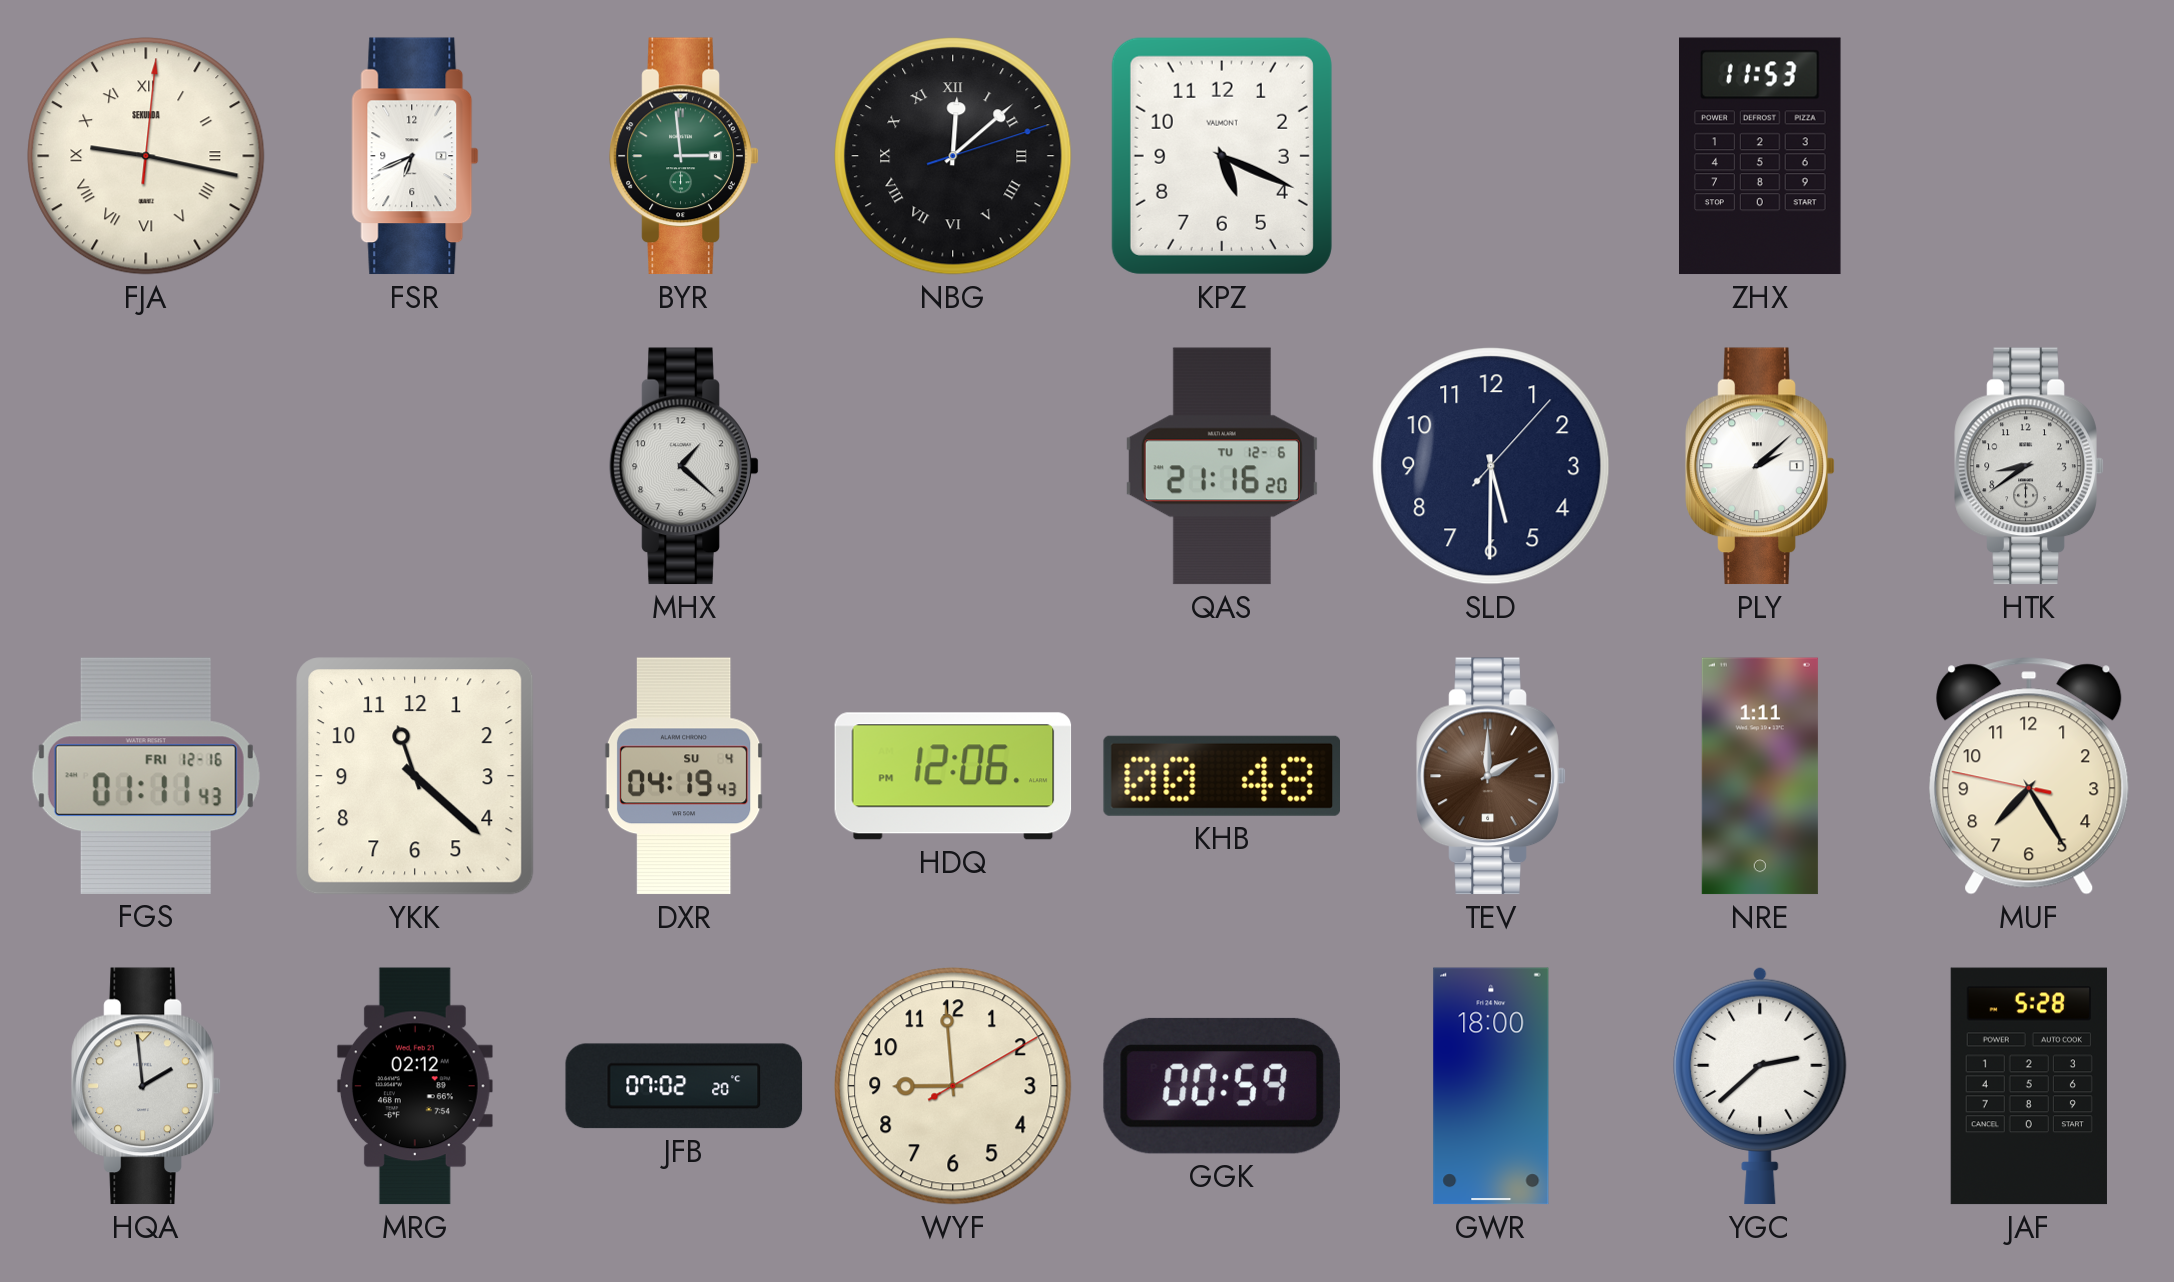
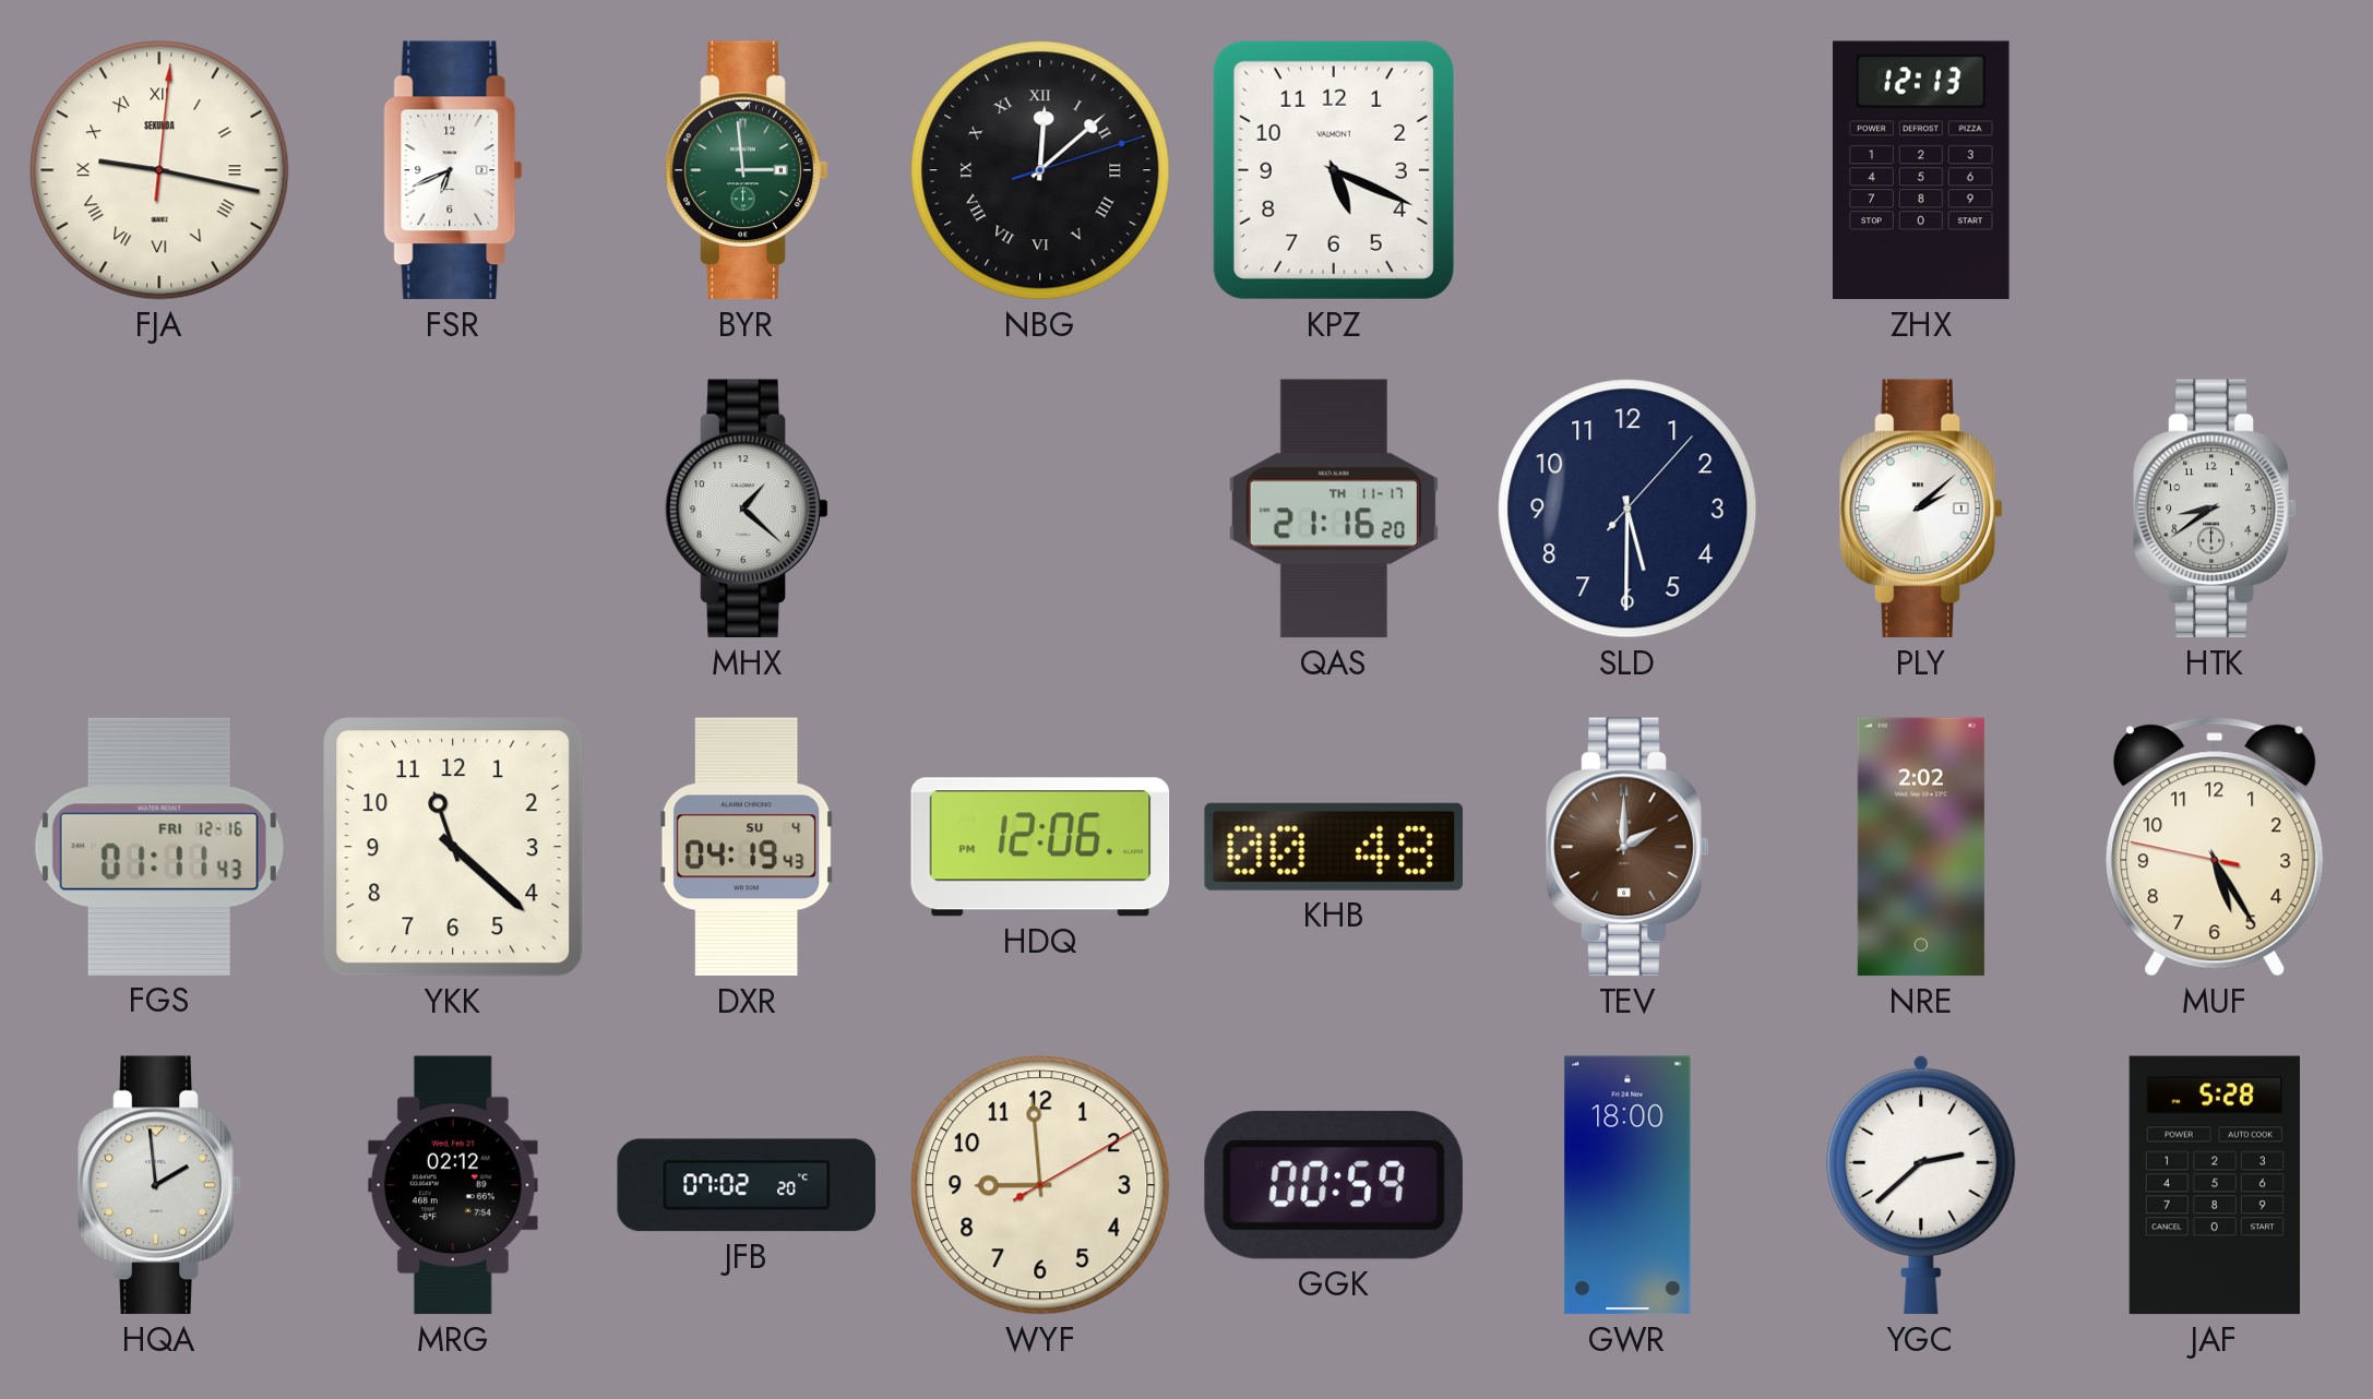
ZHX: 11:53 -> 12:13
QAS date: TU 12-6 -> TH 11-17
NRE: 1:11 -> 2:02
MUF: 7:24 -> 5:24
